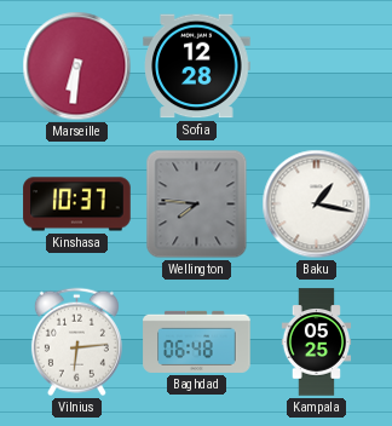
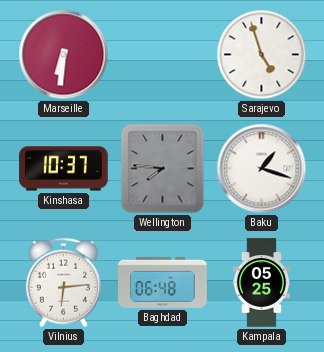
Sofia: 12:28 -> none
Sarajevo: none -> 4:57
Baku: 1:17 -> 1:18
